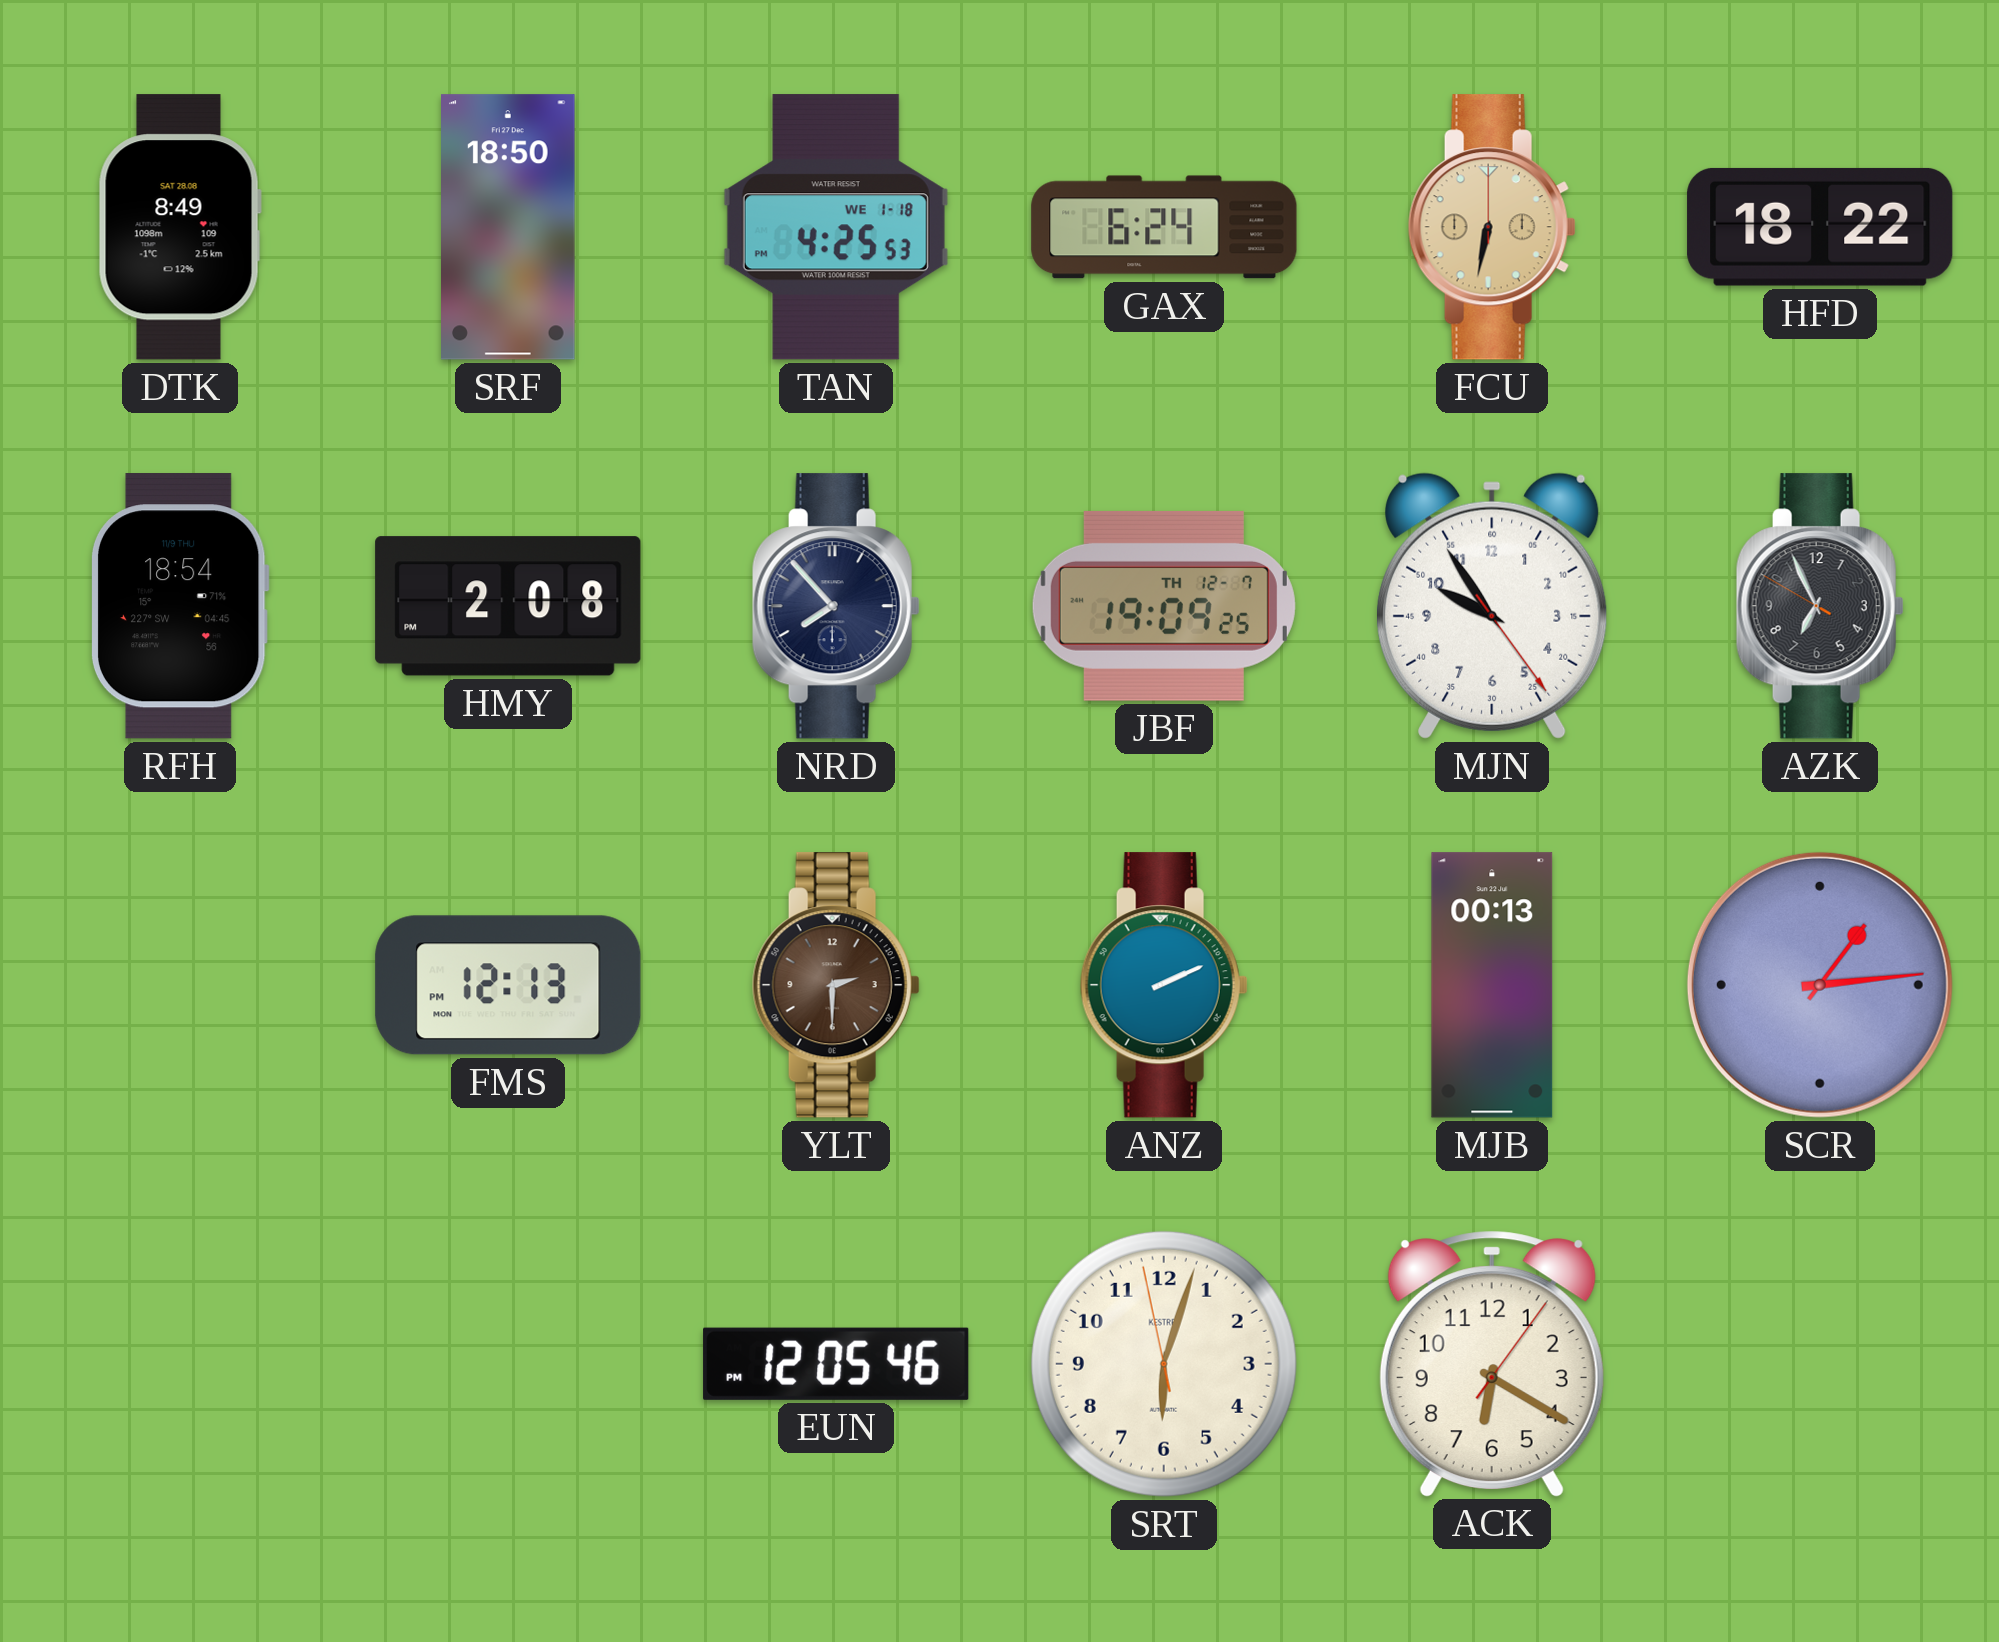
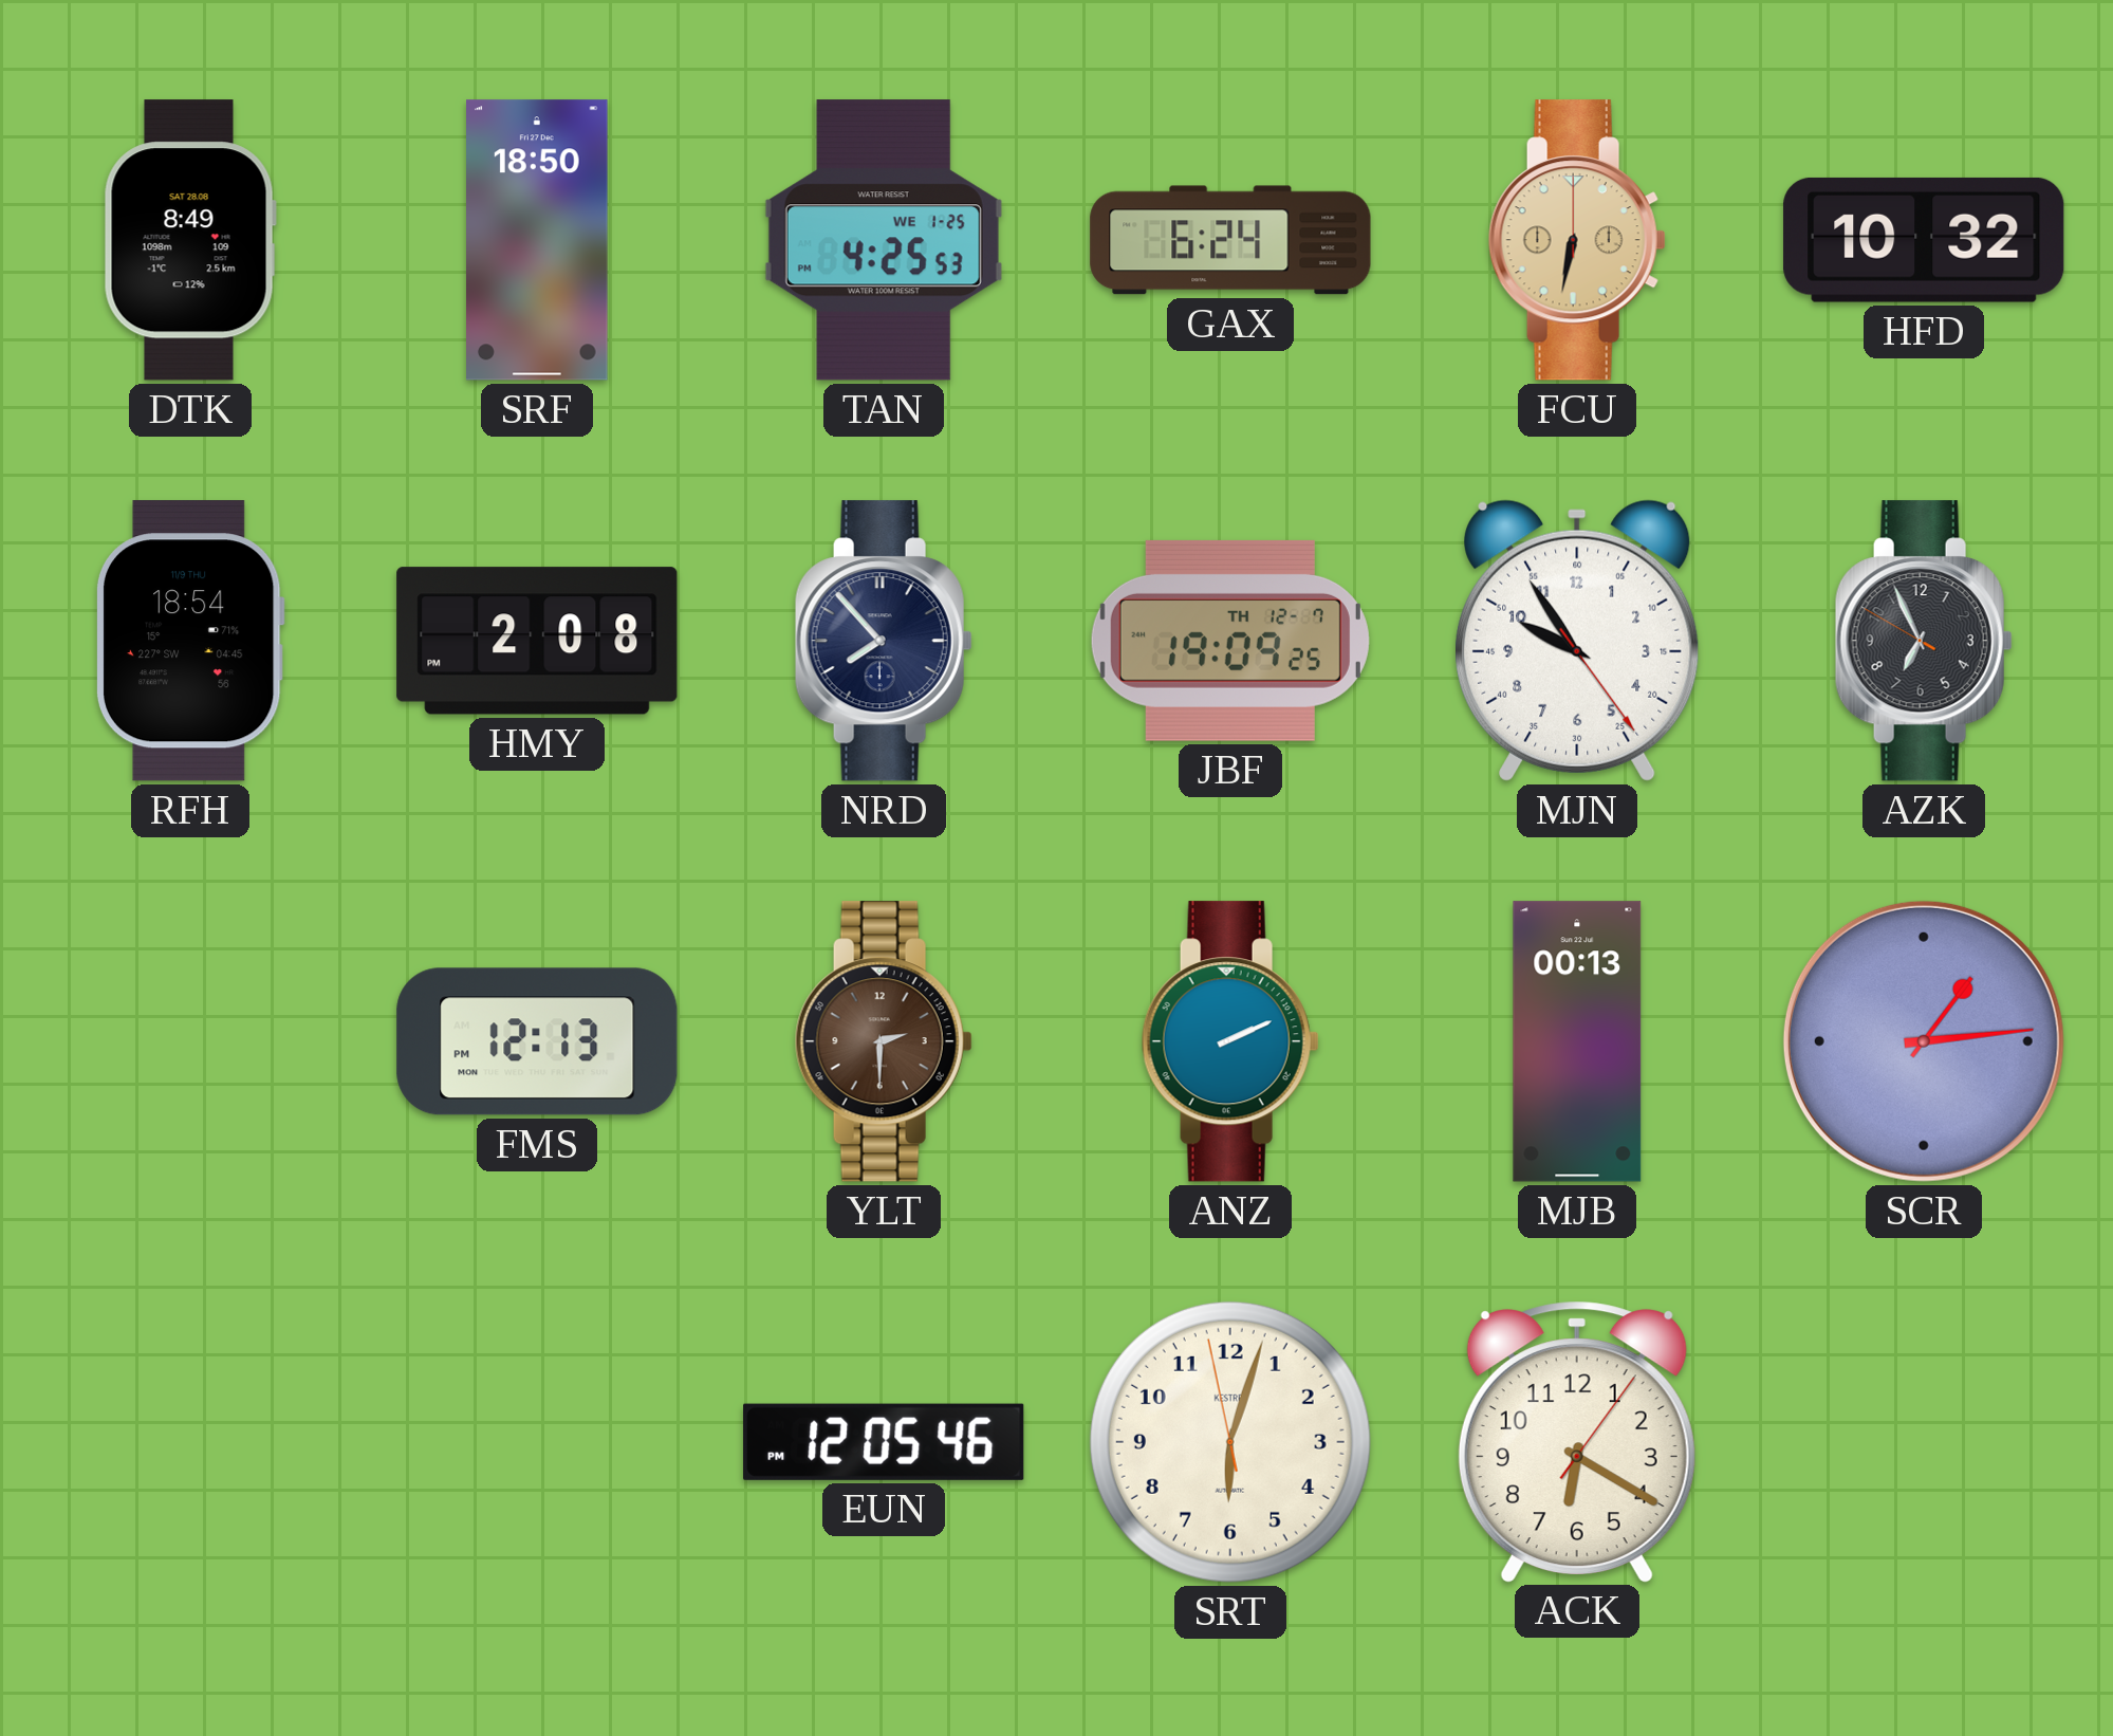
TAN date: WE 1-18 -> WE 1-25
HFD: 18:22 -> 10:32
